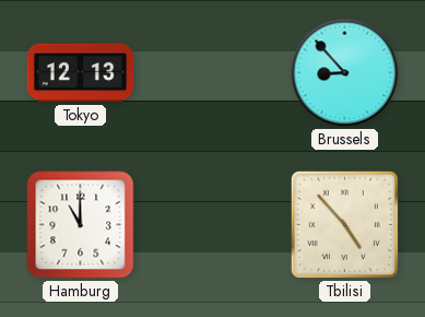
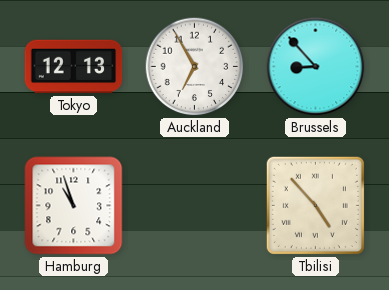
Auckland: none -> 6:55
Hamburg: 11:00 -> 10:57
